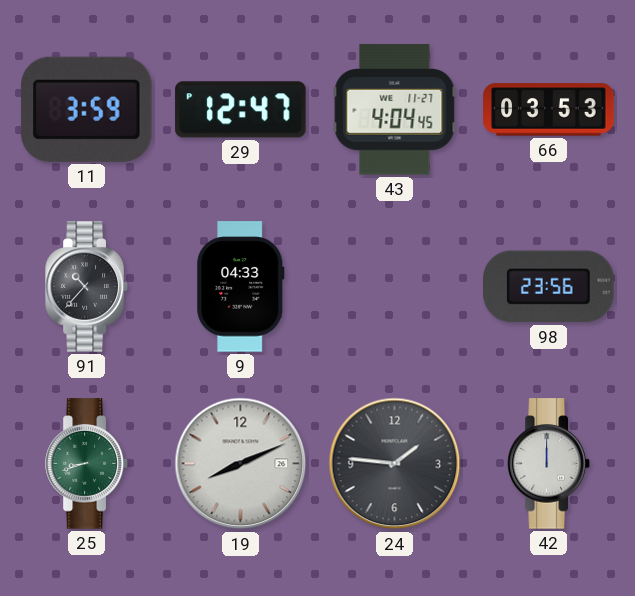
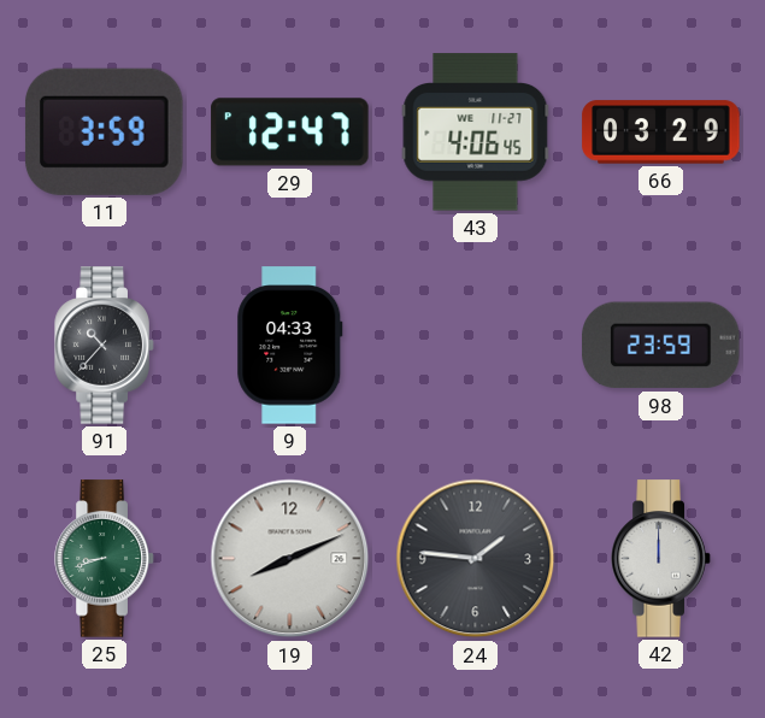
43: 4:04 -> 4:06
66: 03:53 -> 03:29
98: 23:56 -> 23:59
